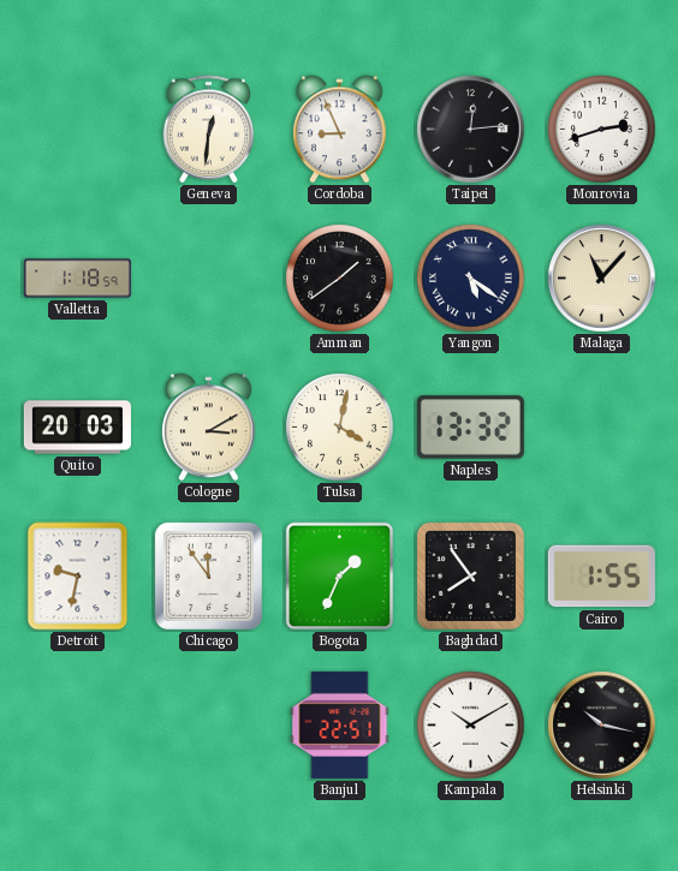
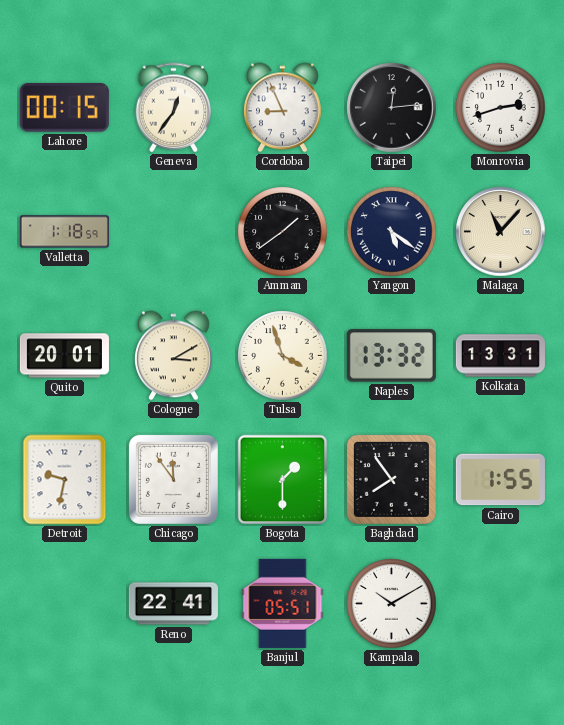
Lahore: none -> 00:15
Geneva: 12:31 -> 12:36
Quito: 20:03 -> 20:01
Tulsa: 4:02 -> 3:57
Kolkata: none -> 13:31
Bogota: 1:34 -> 1:30
Reno: none -> 22:41
Banjul: 22:51 -> 05:51
Helsinki: 10:17 -> none
